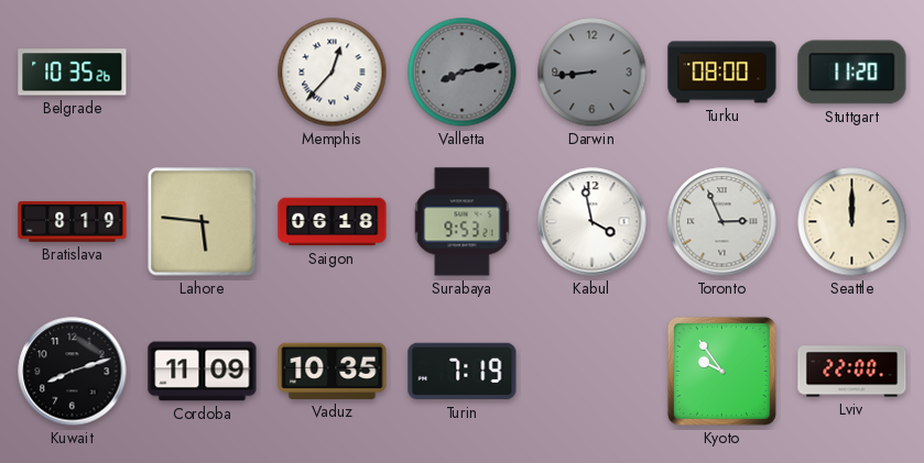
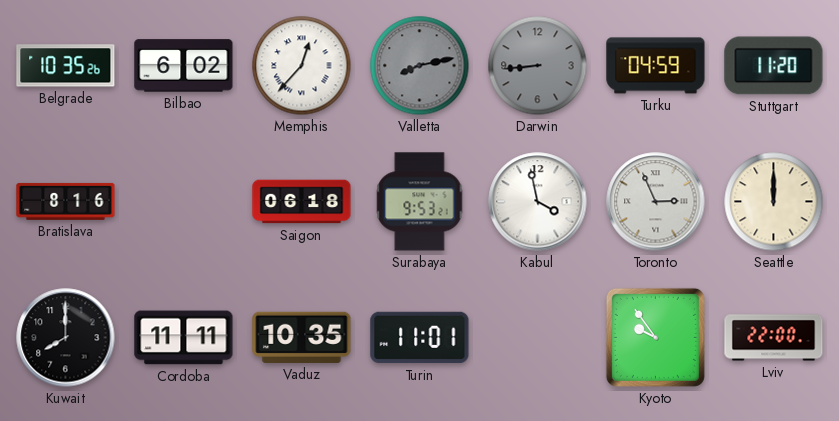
Bilbao: none -> 6:02
Turku: 08:00 -> 04:59
Bratislava: 8:19 -> 8:16
Lahore: 5:46 -> none
Kuwait: 8:12 -> 8:00
Cordoba: 11:09 -> 11:11
Turin: 7:19 -> 11:01
